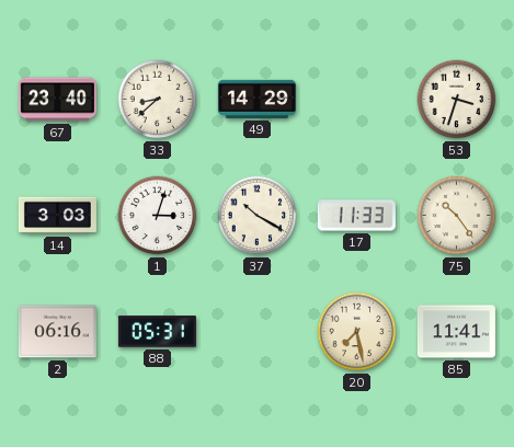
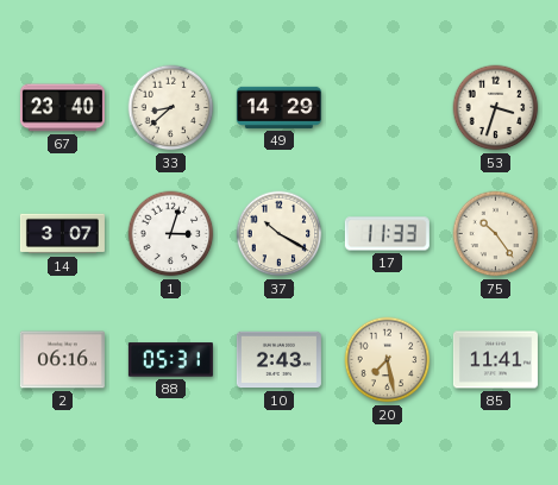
14: 3:03 -> 3:07
10: none -> 2:43
